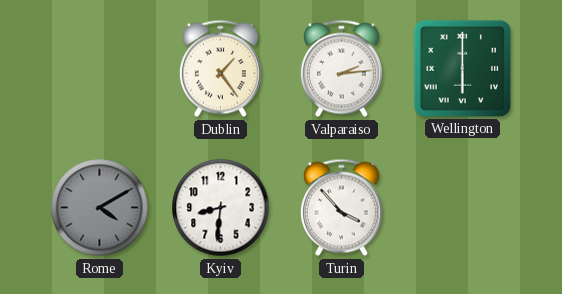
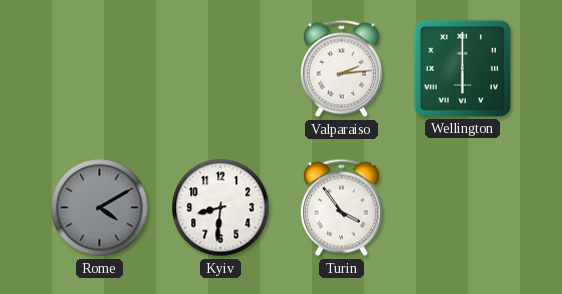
Dublin: 1:24 -> none
Turin: 3:53 -> 3:54
